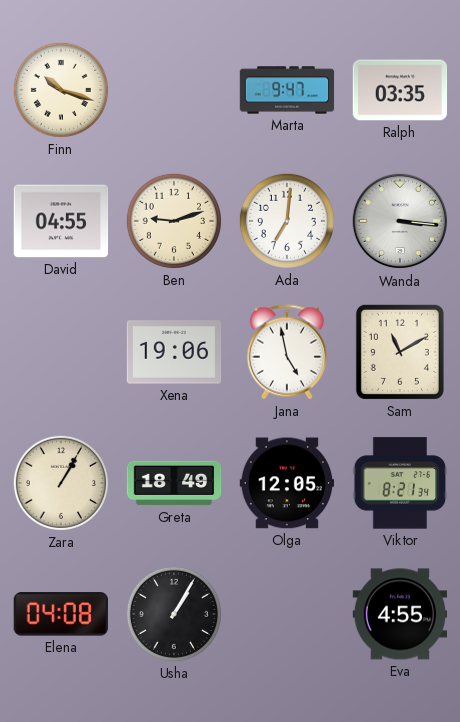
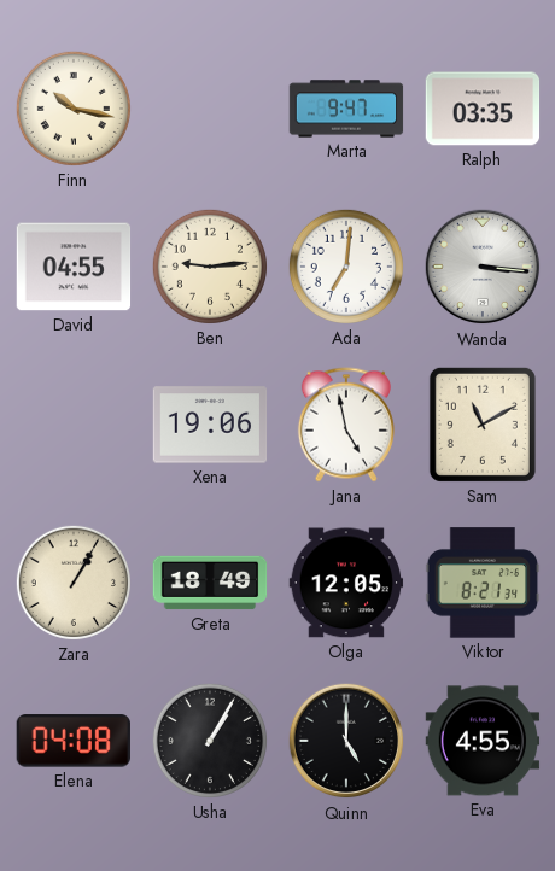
Finn: 10:18 -> 10:17
Ben: 9:12 -> 9:14
Quinn: none -> 5:00
